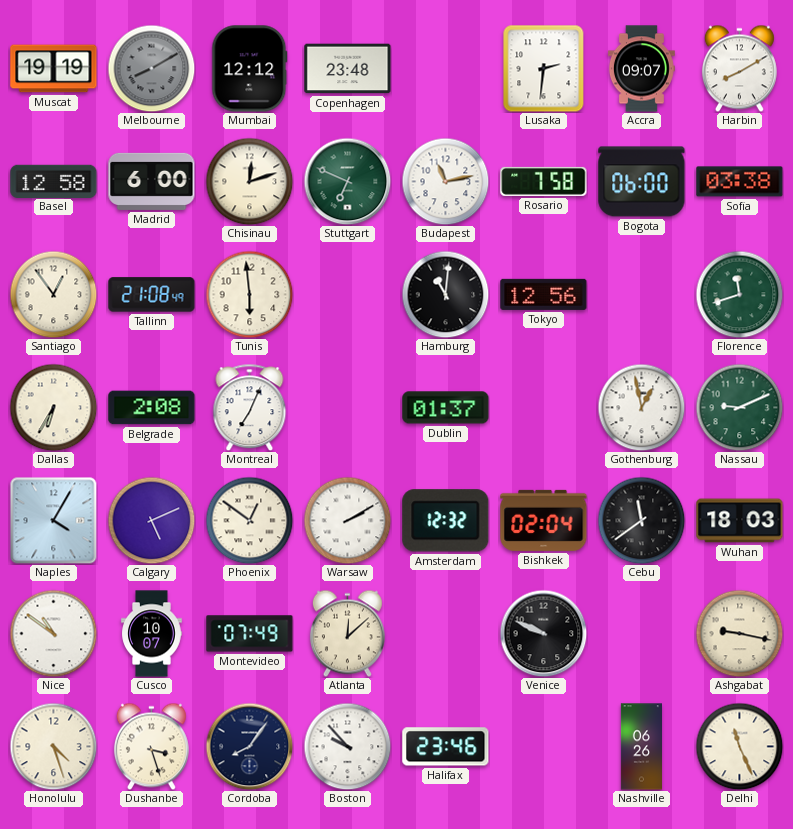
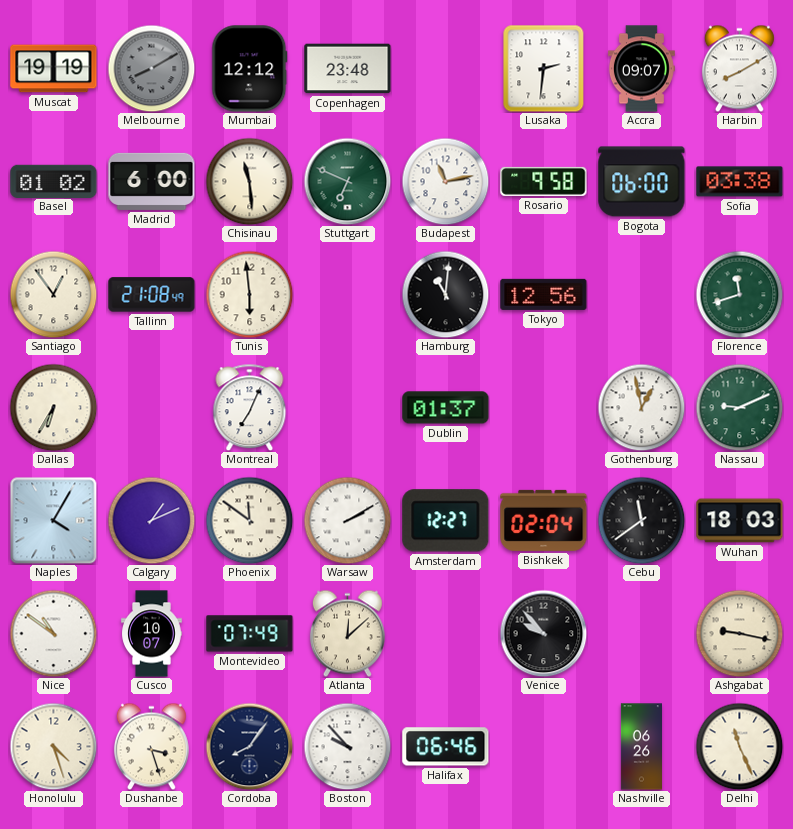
Basel: 12:58 -> 01:02
Chisinau: 12:12 -> 11:29
Rosario: 7:58 -> 9:58
Belgrade: 2:08 -> none
Calgary: 5:11 -> 1:11
Phoenix: 12:51 -> 11:51
Amsterdam: 12:32 -> 12:27
Venice: 9:49 -> 9:53
Halifax: 23:46 -> 06:46
